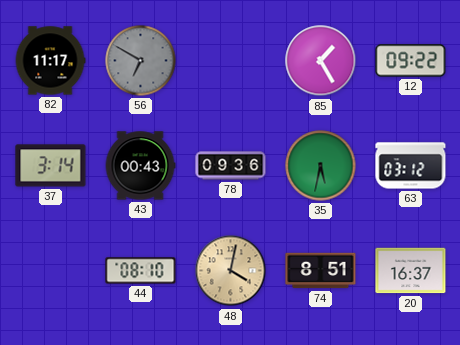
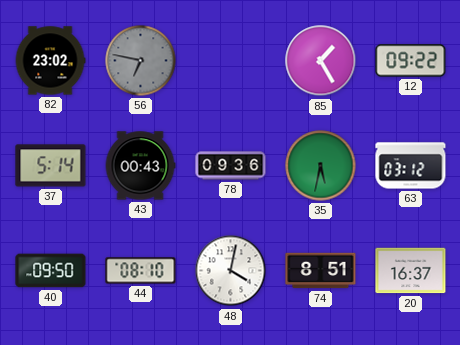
82: 11:17 -> 23:02
56: 6:50 -> 6:47
37: 3:14 -> 5:14
40: none -> 09:50
48 dial: champagne -> white
